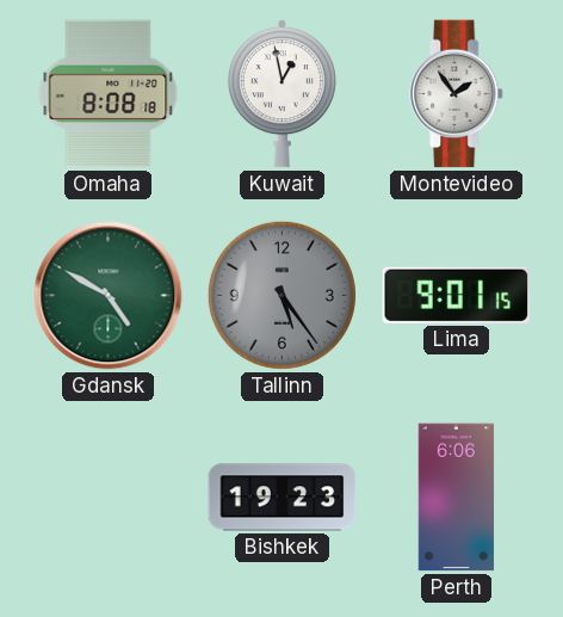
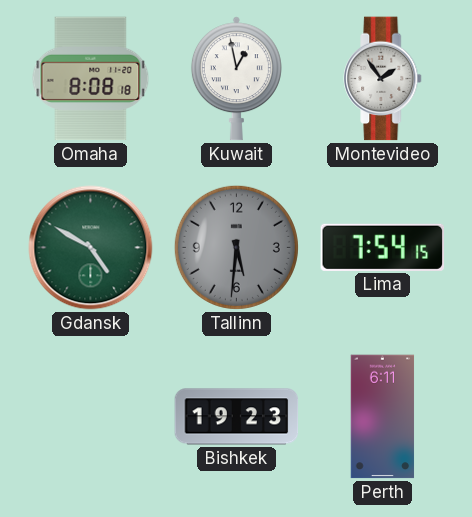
Tallinn: 5:24 -> 5:31
Lima: 9:01 -> 7:54
Perth: 6:06 -> 6:11
